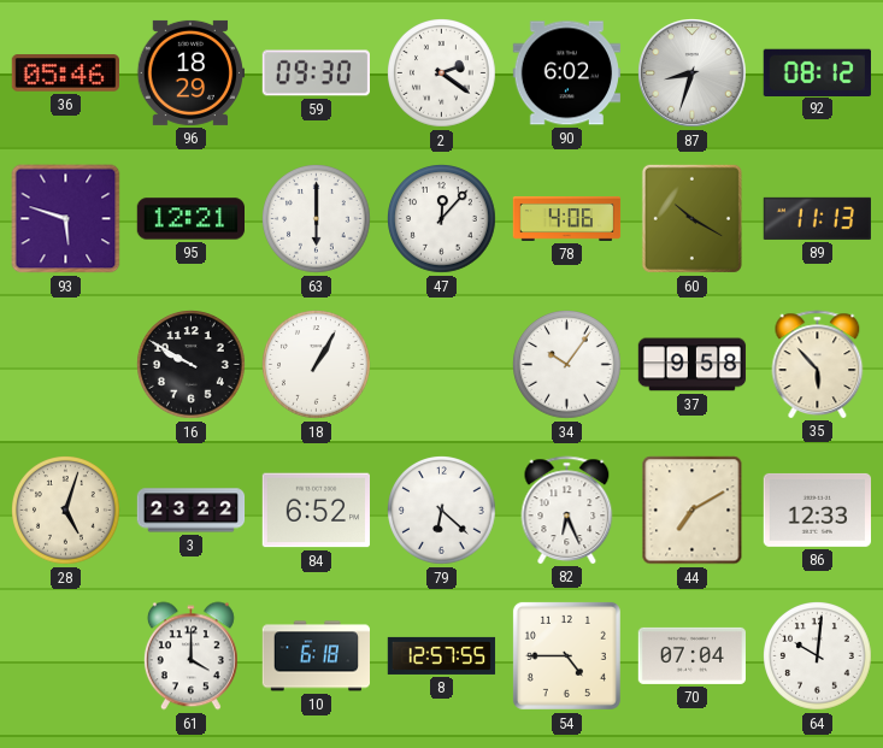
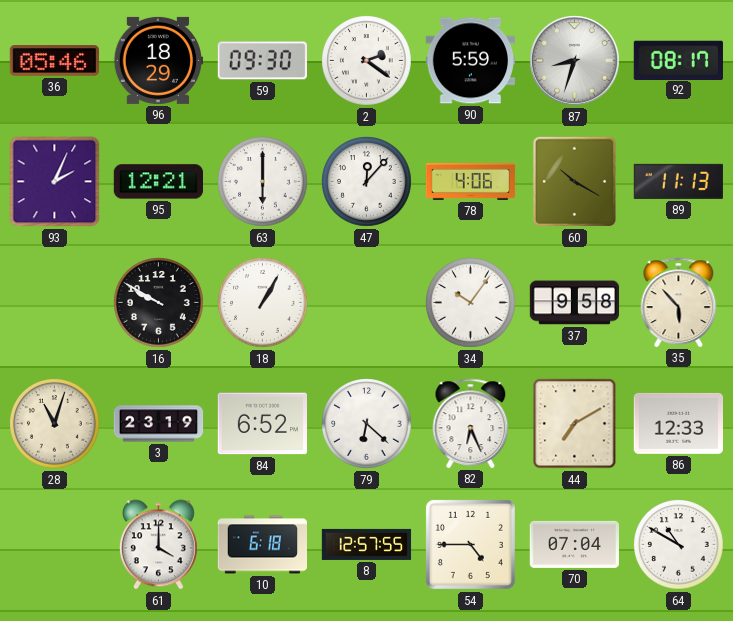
90: 6:02 -> 5:59
92: 08:12 -> 08:17
93: 5:48 -> 2:04
28: 5:03 -> 11:03
3: 23:22 -> 23:19
64: 10:01 -> 10:50
